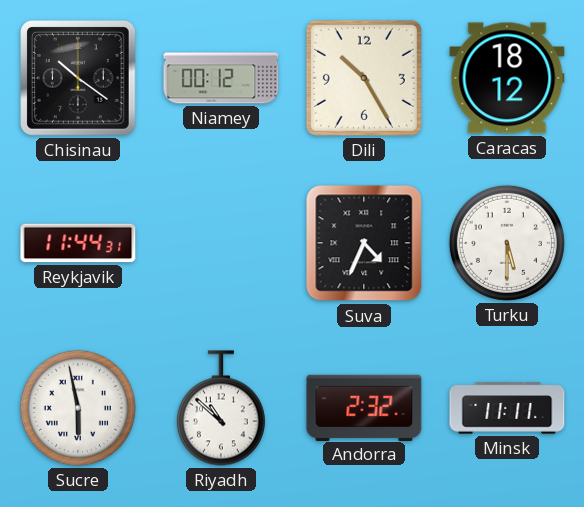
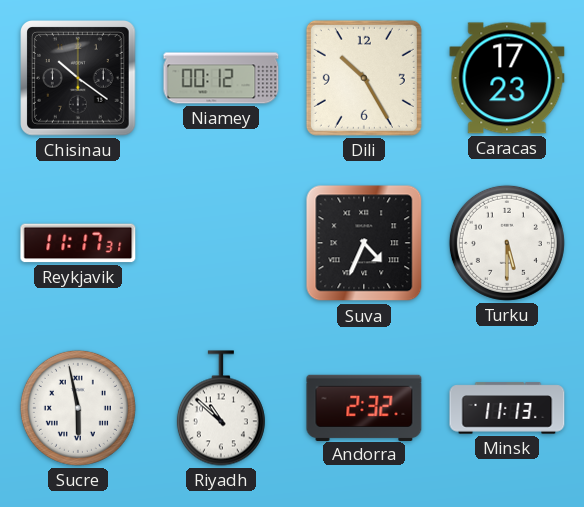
Caracas: 18:12 -> 17:23
Reykjavik: 11:44 -> 11:17
Minsk: 11:11 -> 11:13
